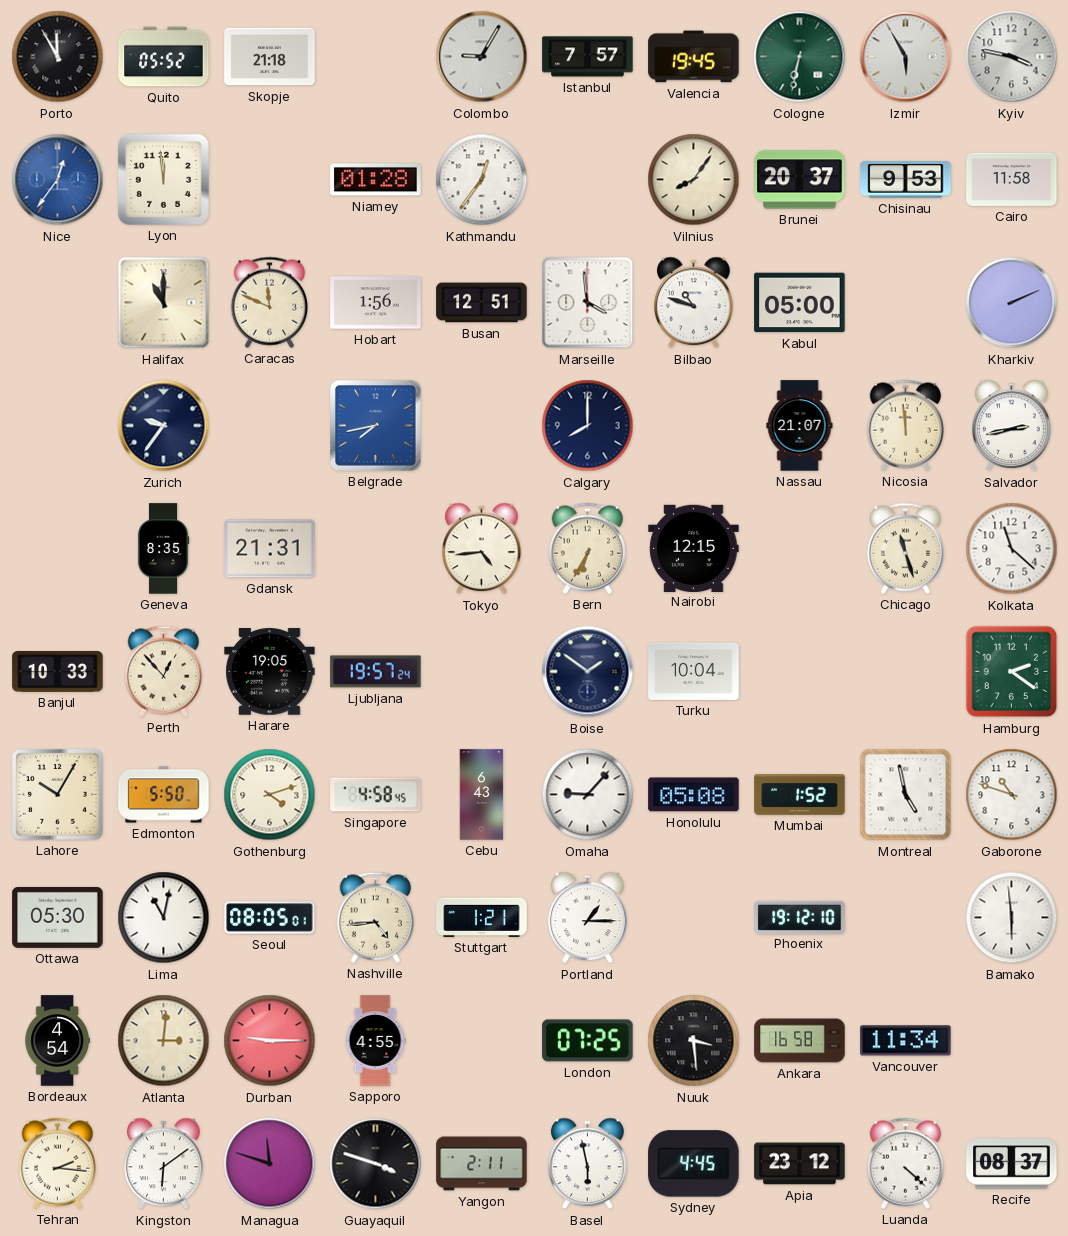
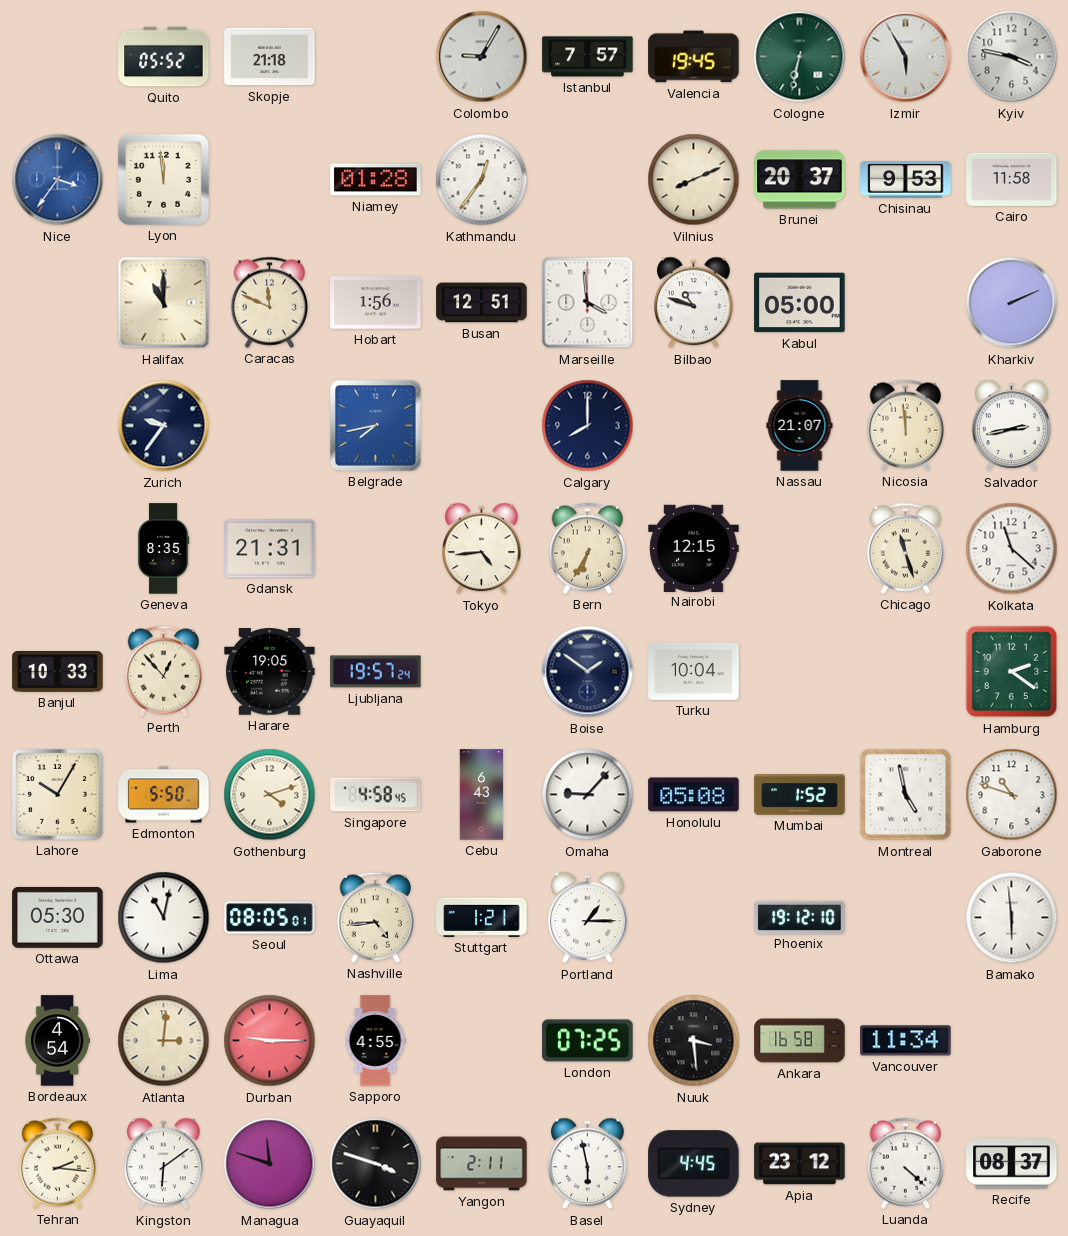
Porto: 11:55 -> none
Nice: 12:36 -> 3:36
Vilnius: 8:06 -> 8:11
